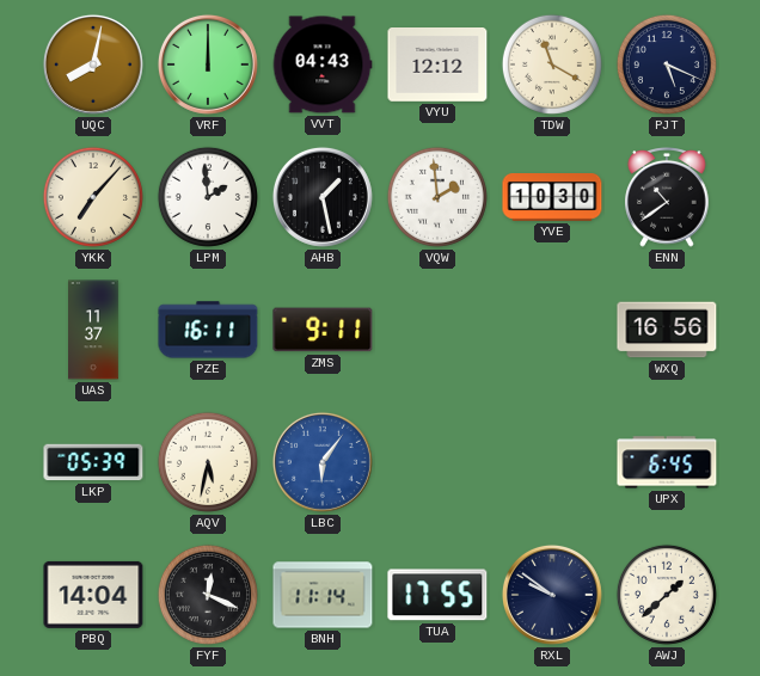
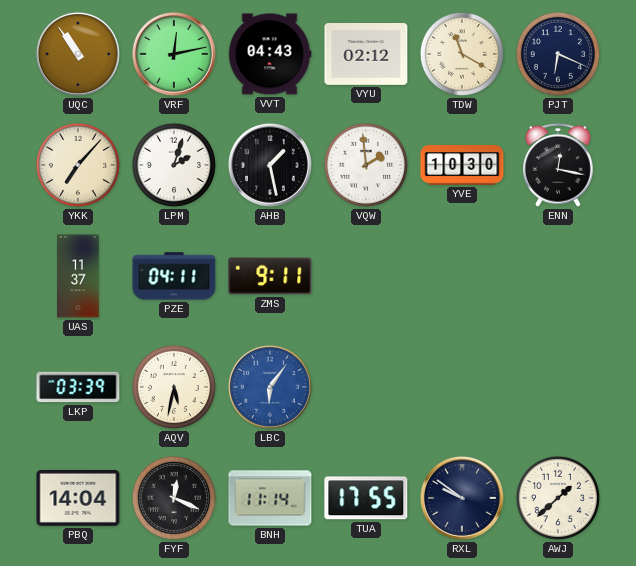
UQC: 8:02 -> 10:54
VRF: 12:00 -> 12:13
VYU: 12:12 -> 02:12
PJT: 5:19 -> 6:19
LPM: 1:59 -> 2:03
ENN: 10:39 -> 12:17
PZE: 16:11 -> 04:11
WXQ: 16:56 -> none
LKP: 05:39 -> 03:39
UPX: 6:45 -> none
